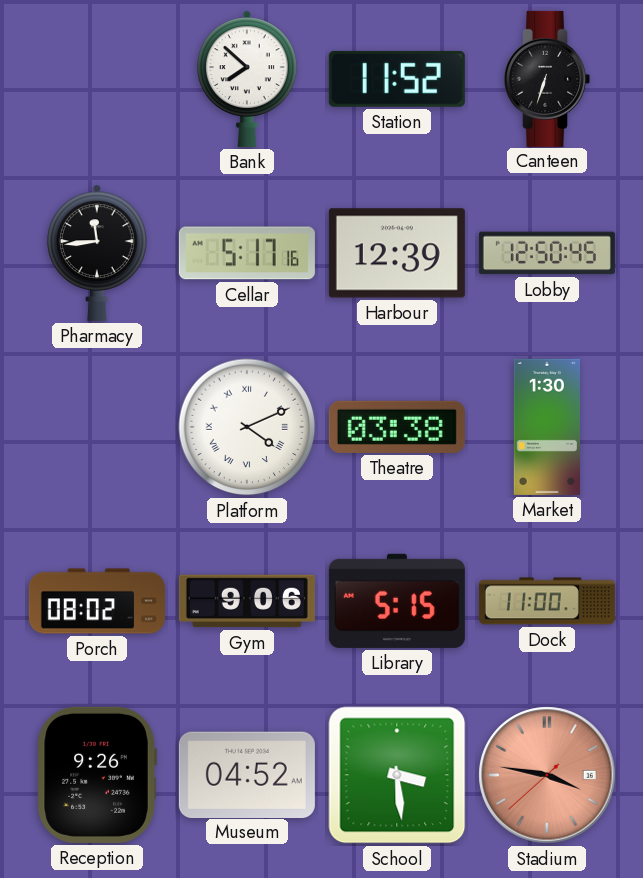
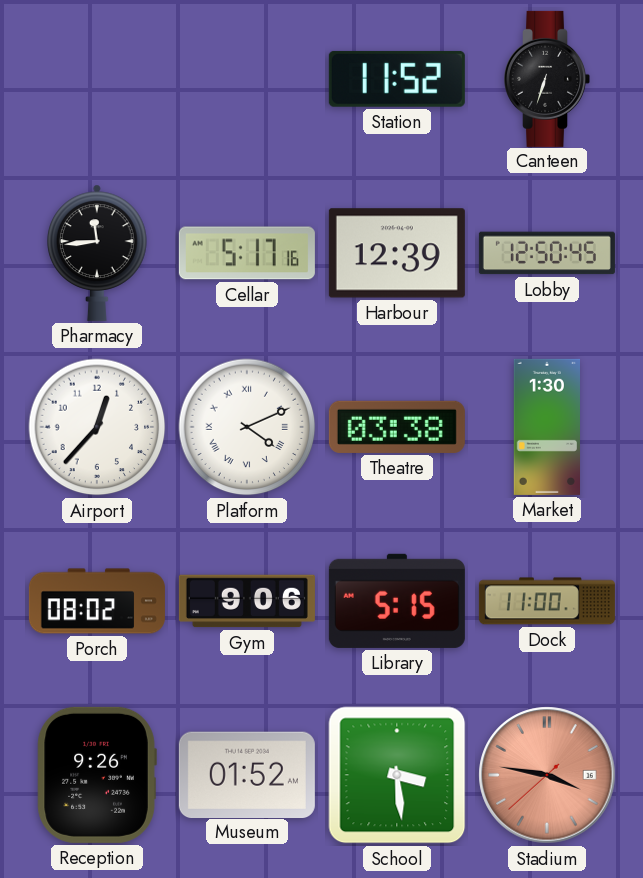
Bank: 7:52 -> none
Airport: none -> 12:37
Museum: 04:52 -> 01:52
